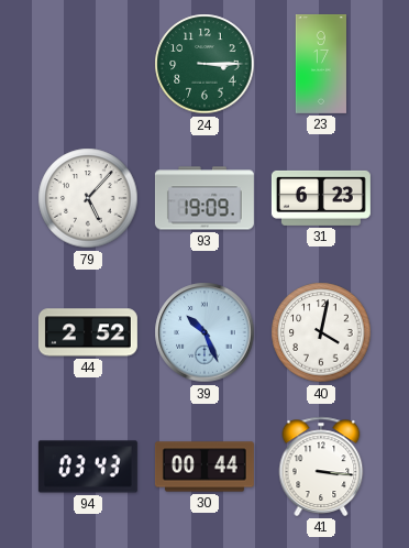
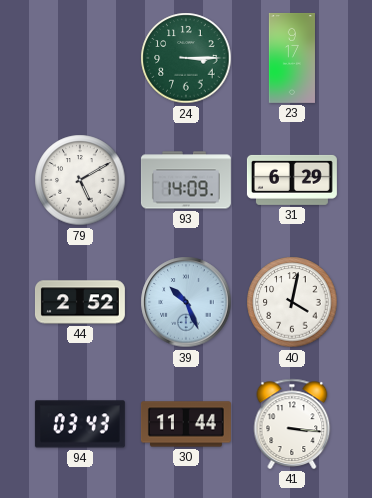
79: 5:07 -> 5:10
93: 19:09 -> 14:09
31: 6:23 -> 6:29
30: 00:44 -> 11:44
